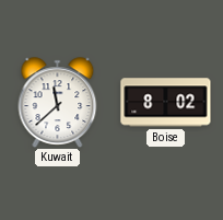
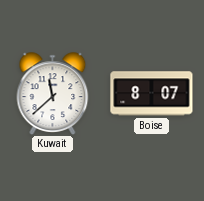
Boise: 8:02 -> 8:07
